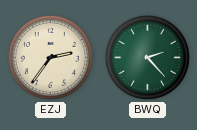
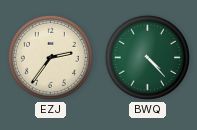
BWQ: 2:23 -> 4:23
